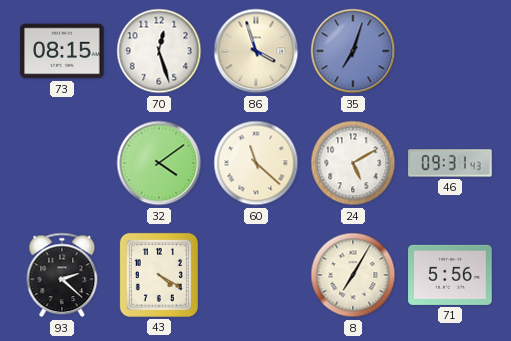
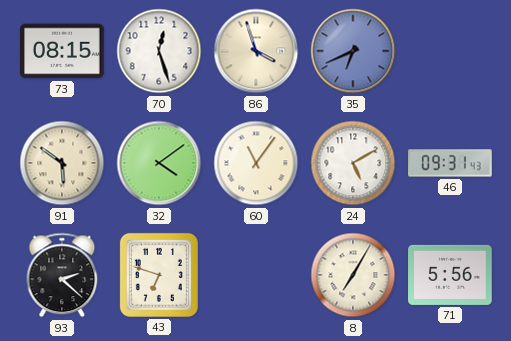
35: 7:03 -> 6:41
91: none -> 5:51
60: 11:22 -> 11:06
43: 4:20 -> 6:48
